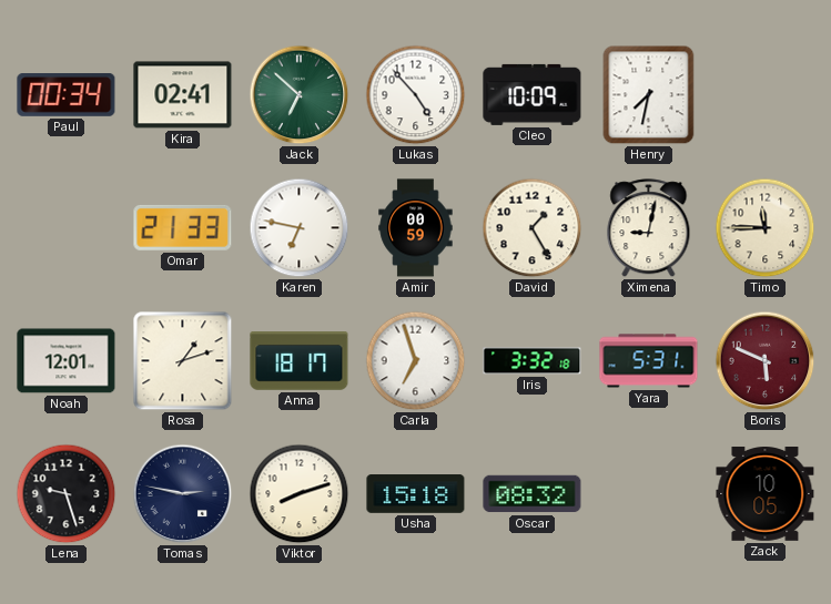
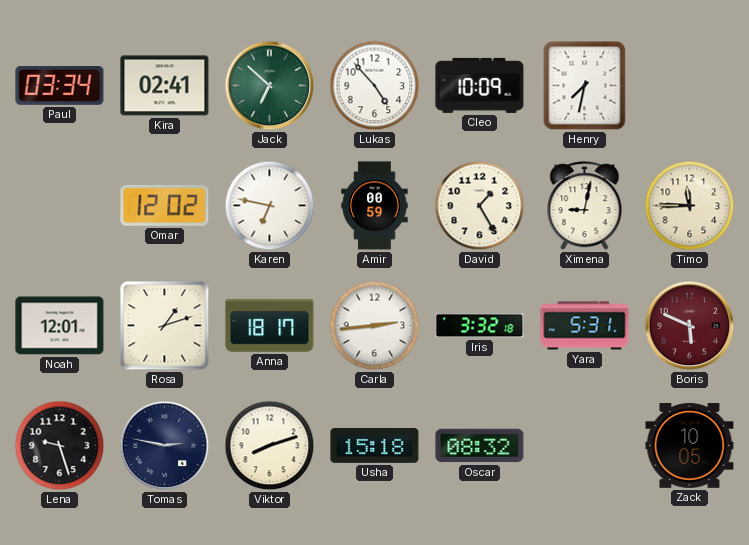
Paul: 00:34 -> 03:34
Omar: 21:33 -> 12:02
Carla: 6:57 -> 2:44
